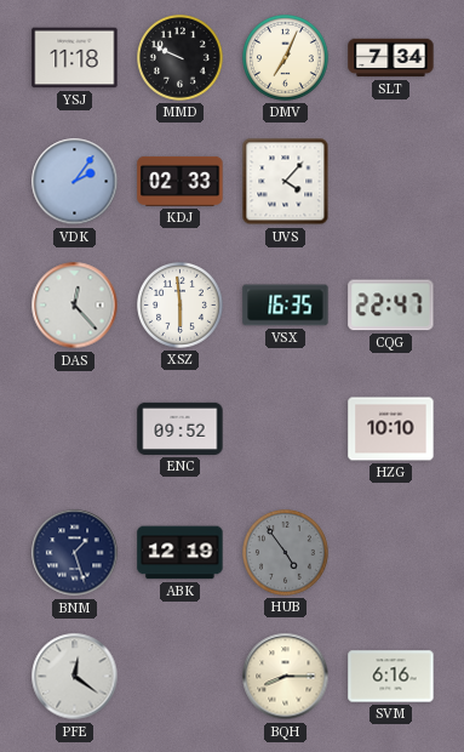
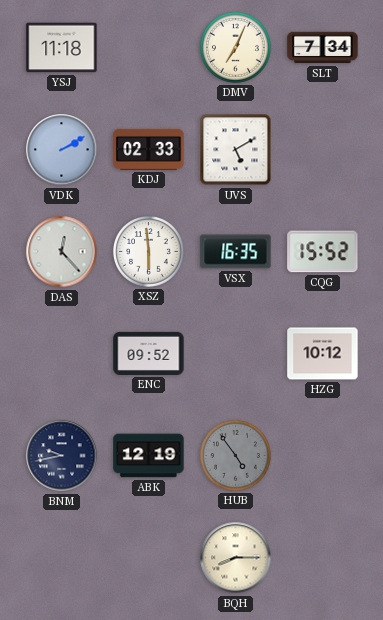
MMD: 9:49 -> none
VDK: 2:06 -> 2:10
UVS: 4:07 -> 5:10
CQG: 22:47 -> 15:52
HZG: 10:10 -> 10:12
BNM: 1:27 -> 9:43
PFE: 12:21 -> none
SVM: 6:16 -> none
